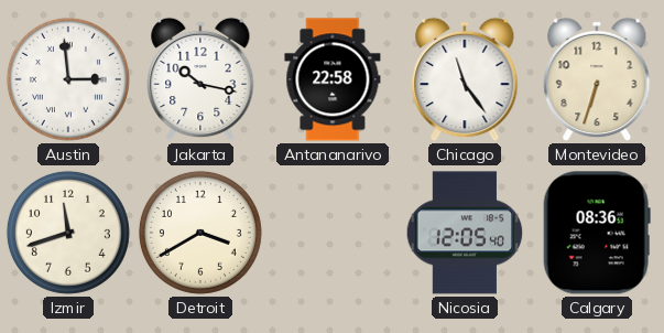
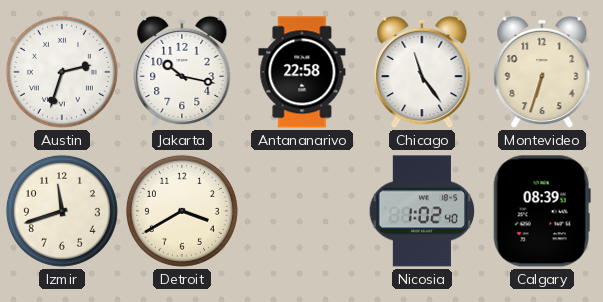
Austin: 2:59 -> 2:33
Nicosia: 12:05 -> 1:02
Calgary: 08:36 -> 08:39
